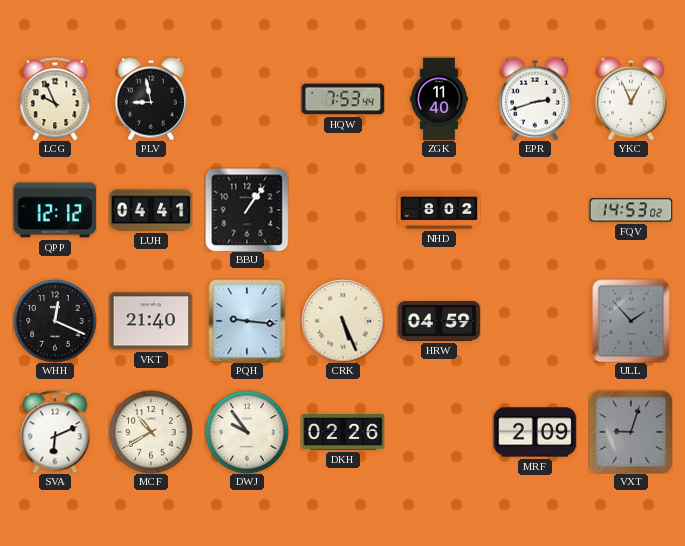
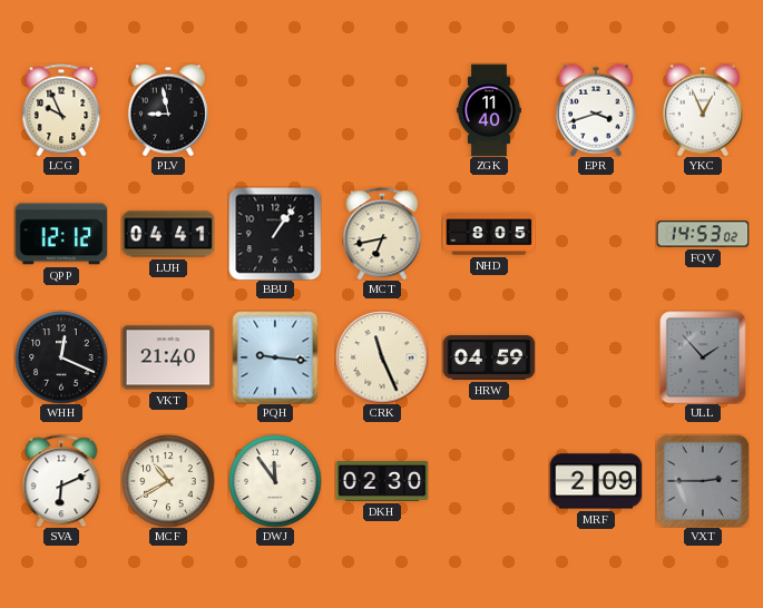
HQW: 7:53 -> none
EPR: 2:42 -> 3:42
MCT: none -> 6:43
NHD: 8:02 -> 8:05
CRK: 5:26 -> 11:26
DWJ: 9:54 -> 11:54
DKH: 02:26 -> 02:30
VXT: 9:03 -> 2:45
